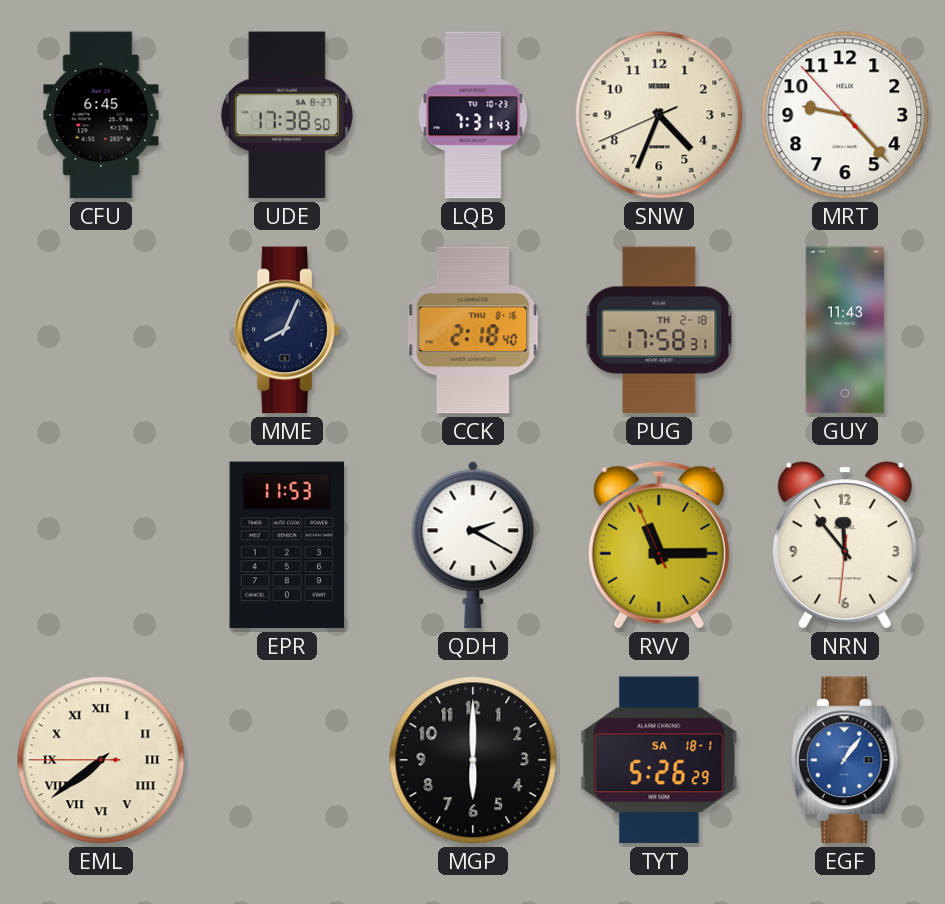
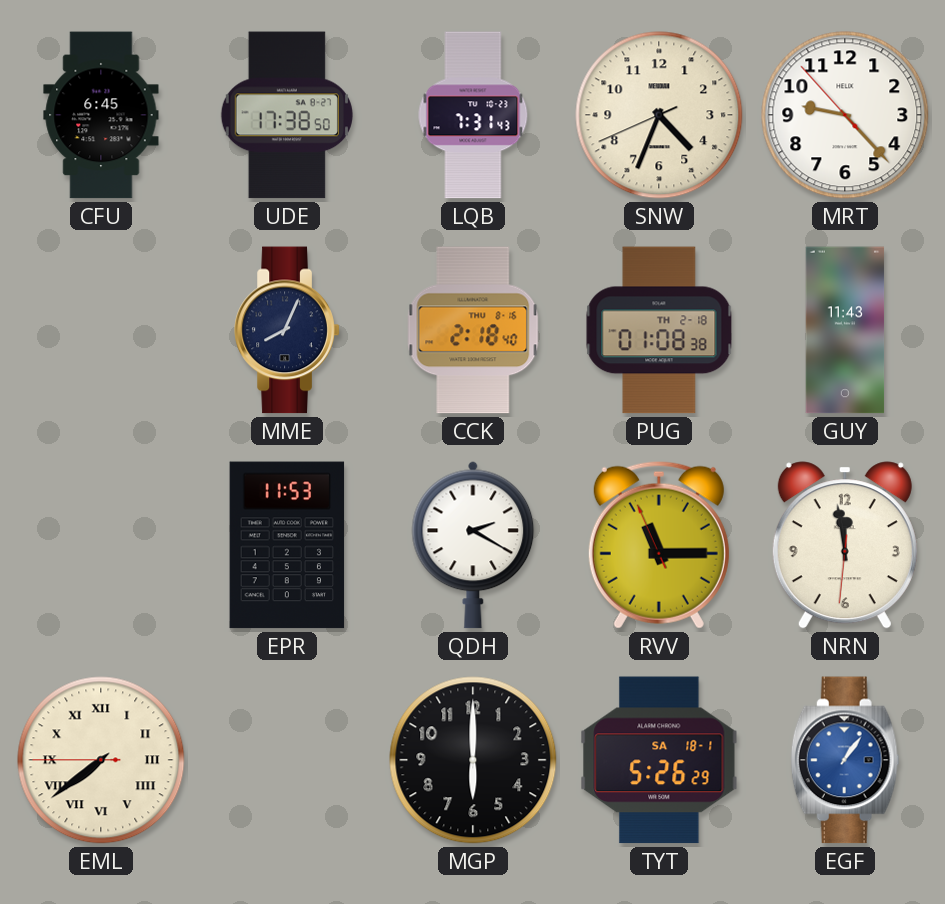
PUG: 17:58 -> 01:08
NRN: 11:53 -> 11:58
